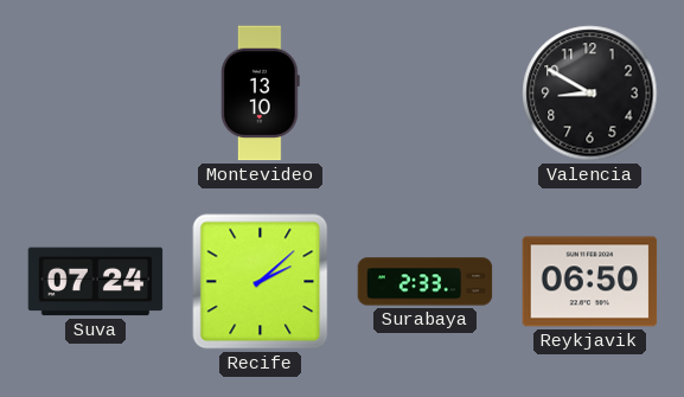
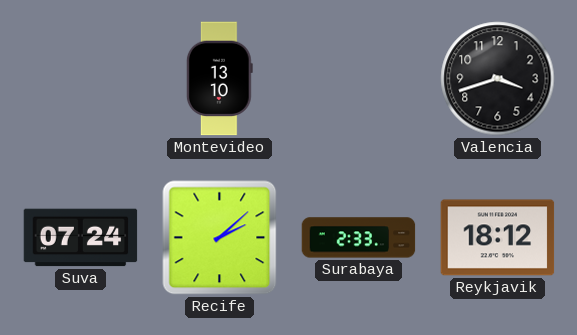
Valencia: 8:50 -> 3:42
Reykjavik: 06:50 -> 18:12
